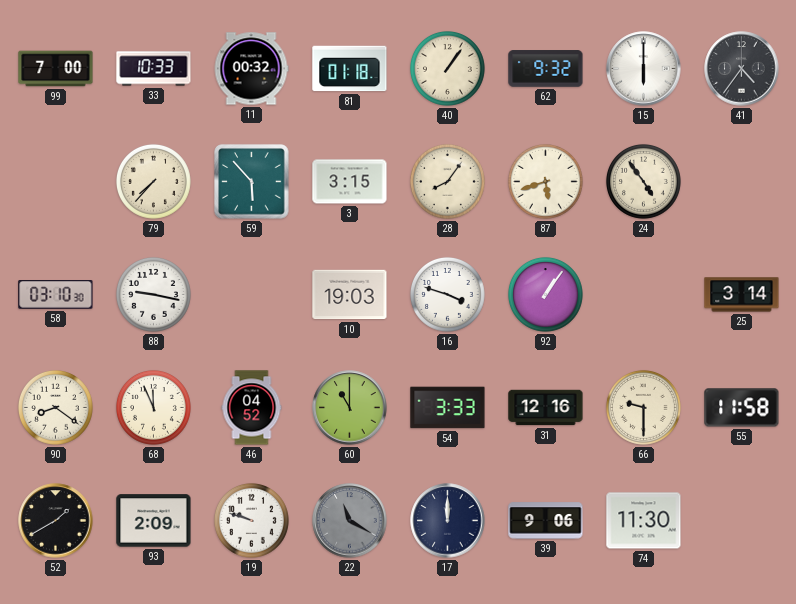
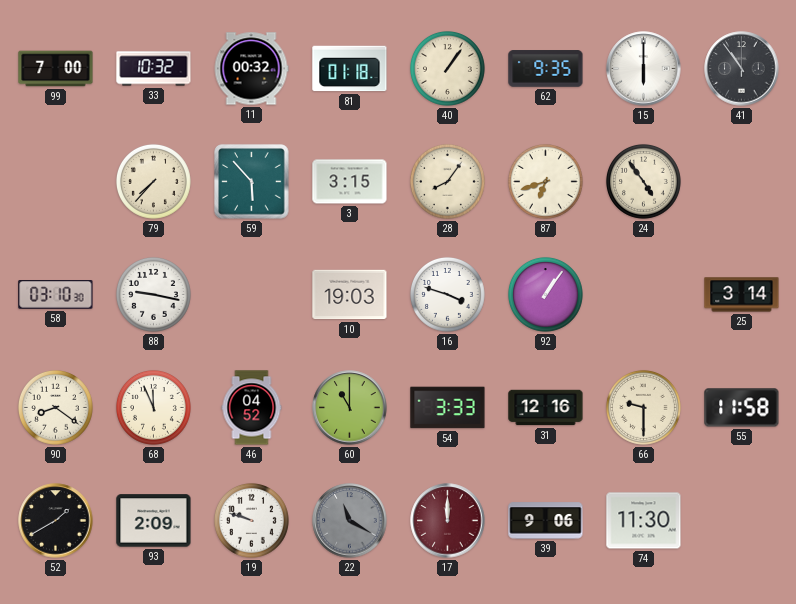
33: 10:33 -> 10:32
62: 9:32 -> 9:35
41: 4:36 -> 10:54
87: 5:42 -> 6:42
17 dial: navy -> burgundy
